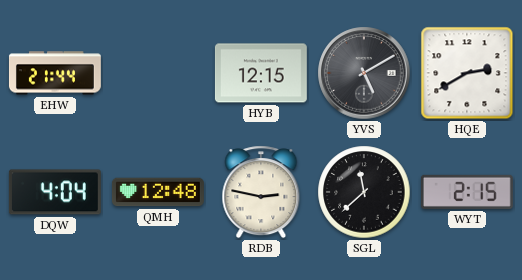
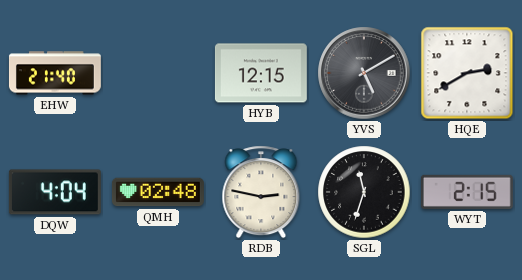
EHW: 21:44 -> 21:40
QMH: 12:48 -> 02:48
SGL: 11:38 -> 11:33
